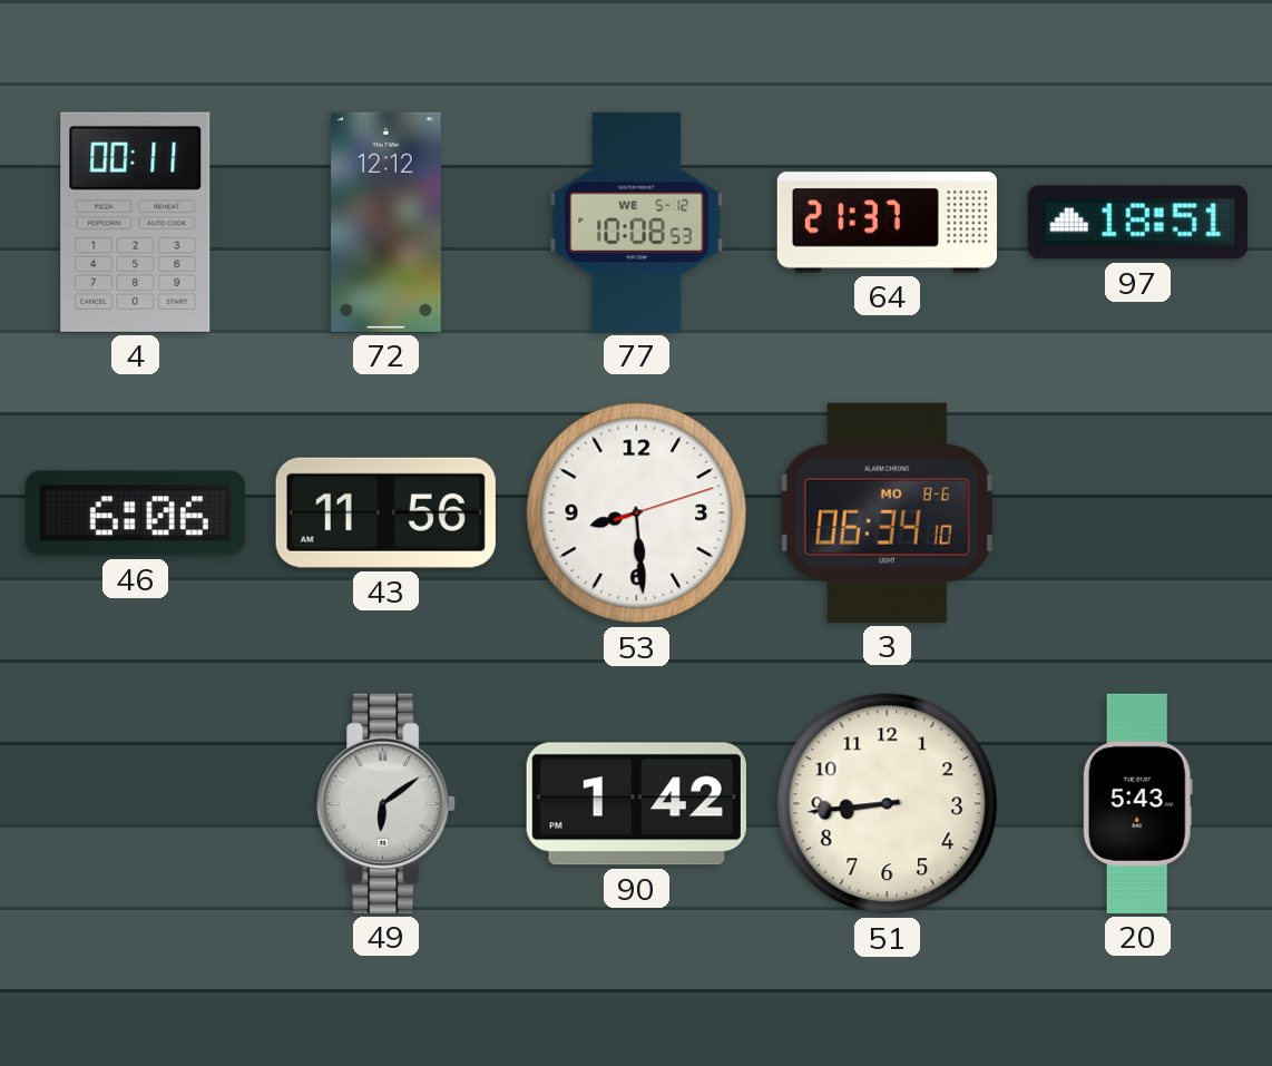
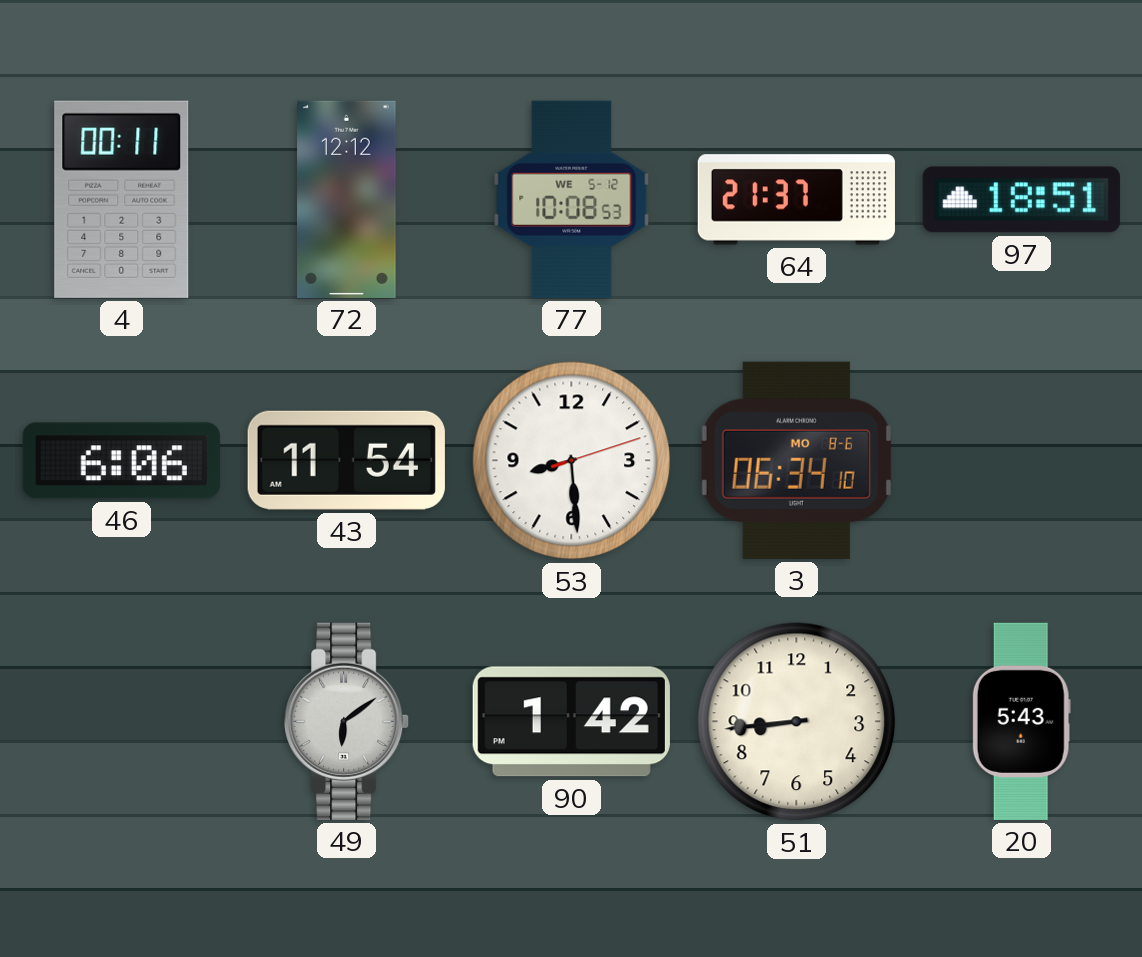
43: 11:56 -> 11:54
